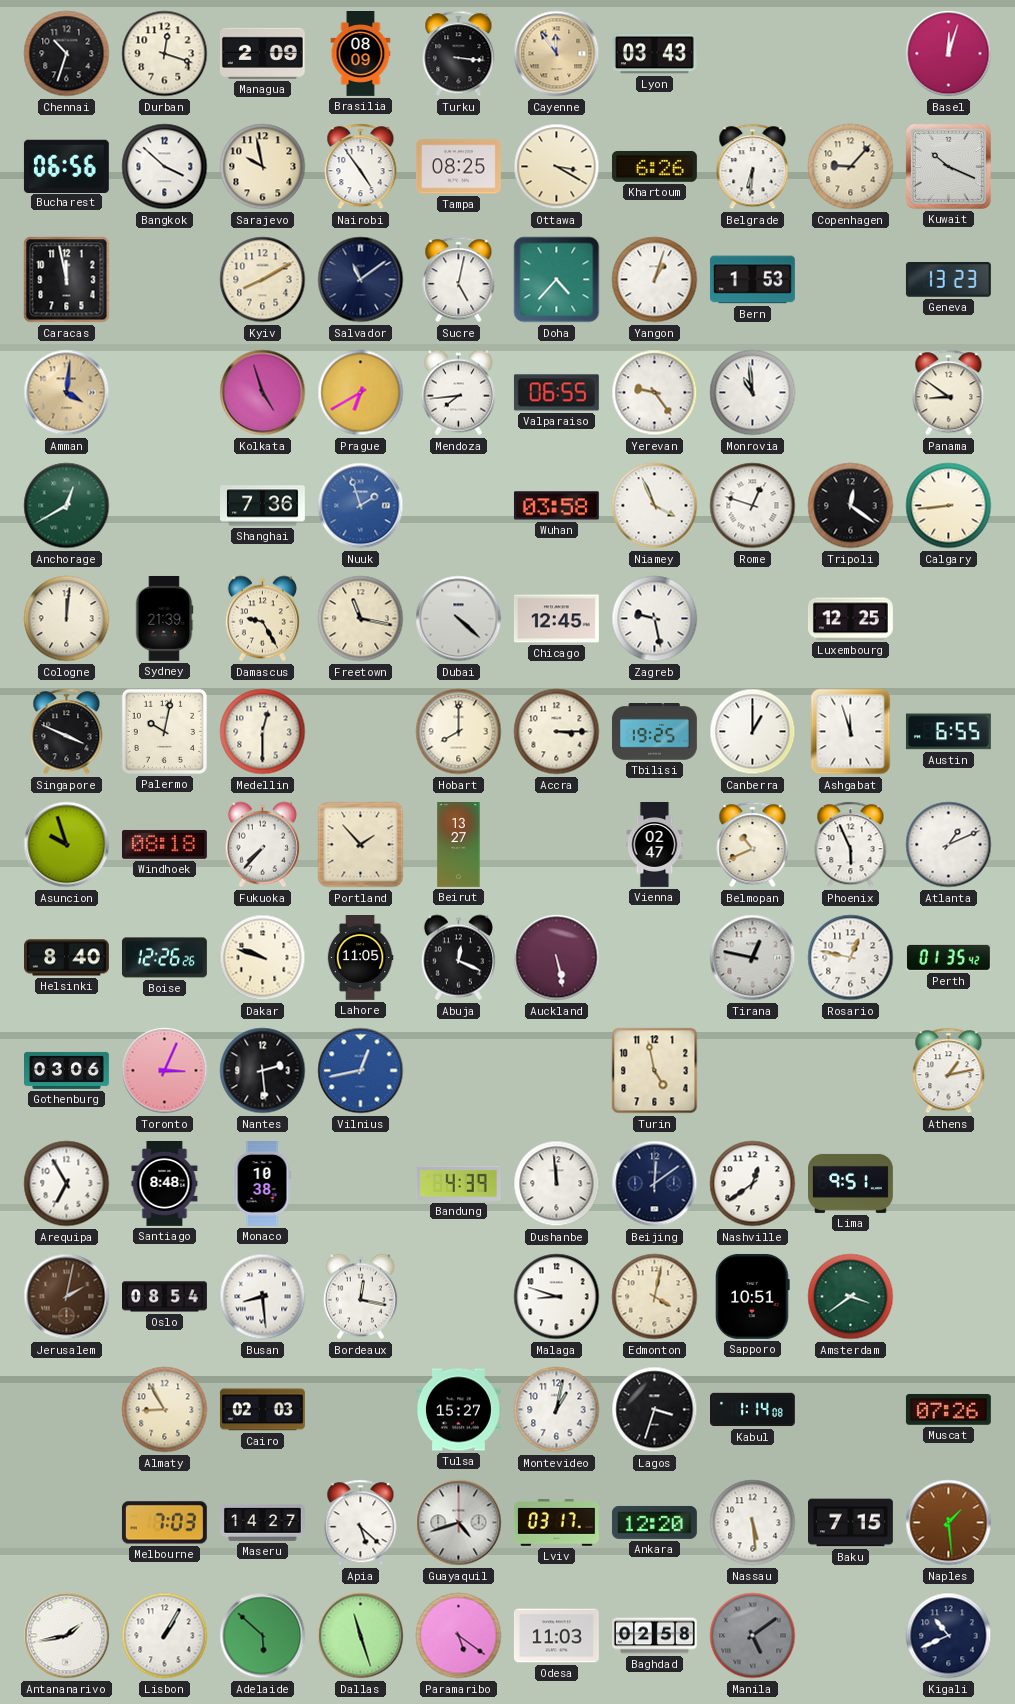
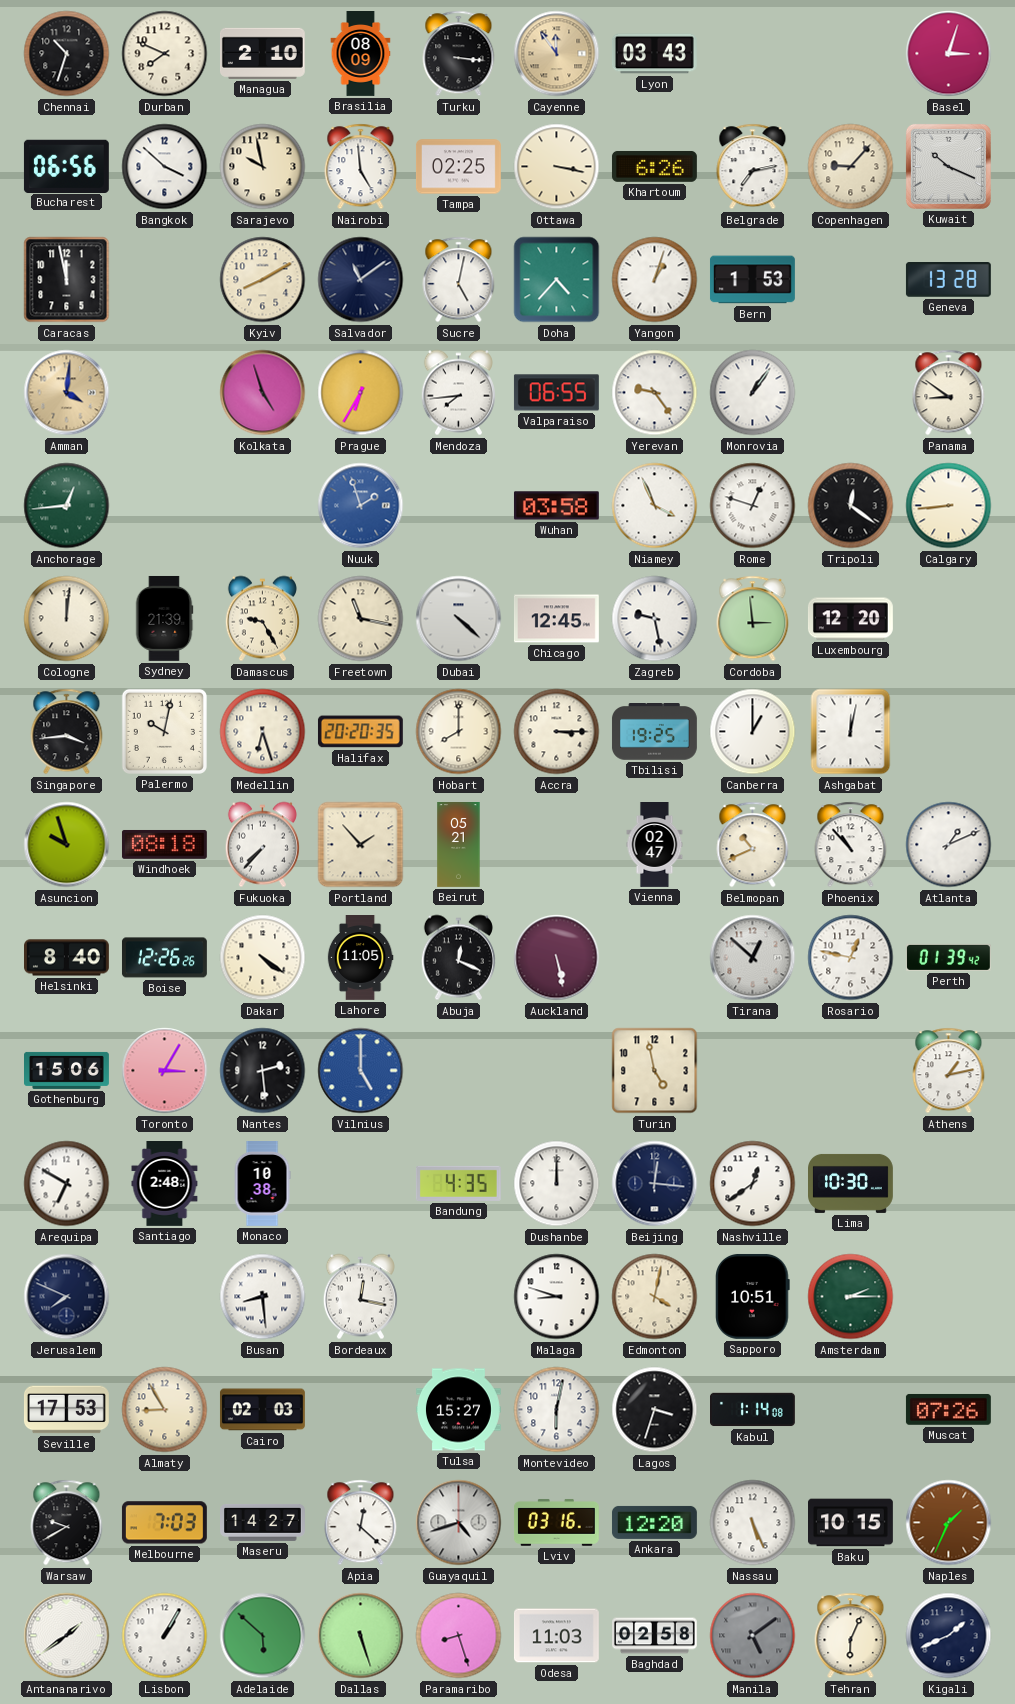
Durban: 12:18 -> 7:49
Managua: 2:09 -> 2:10
Basel: 12:03 -> 3:03
Nairobi: 4:54 -> 4:59
Tampa: 08:25 -> 02:25
Ottawa: 3:20 -> 3:17
Belgrade: 6:31 -> 7:13
Geneva: 13:23 -> 13:28
Prague: 6:40 -> 6:35
Monrovia: 10:59 -> 1:06
Anchorage: 12:40 -> 12:44
Shanghai: 7:36 -> none
Cordoba: none -> 2:59
Luxembourg: 12:25 -> 12:20
Singapore: 3:49 -> 3:44
Medellin: 12:30 -> 6:27
Halifax: none -> 20:20
Ashgabat: 11:57 -> 12:02
Austin: 6:55 -> none
Beirut: 13:27 -> 05:21
Phoenix: 5:56 -> 10:53
Dakar: 9:48 -> 4:21
Tirana: 12:47 -> 12:52
Perth: 01:35 -> 01:39
Gothenburg: 03:06 -> 15:06
Toronto: 3:04 -> 3:05
Vilnius: 12:43 -> 5:00
Arequipa: 6:55 -> 6:50
Santiago: 8:48 -> 2:48
Bandung: 4:39 -> 4:35
Dushanbe: 11:59 -> 12:00
Beijing: 12:09 -> 12:16
Lima: 9:51 -> 10:30
Jerusalem: 2:02 -> 7:49
Jerusalem dial: brown -> navy
Oslo: 08:54 -> none
Amsterdam: 3:39 -> 2:15
Seville: none -> 17:53
Montevideo: 1:02 -> 6:02
Warsaw: none -> 9:40
Apia: 5:22 -> 12:22
Lviv: 03:17 -> 03:16
Nassau: 5:29 -> 5:26
Baku: 7:15 -> 10:15
Naples: 1:29 -> 1:34
Antananarivo: 1:43 -> 1:39
Dallas: 11:27 -> 5:27
Paramaribo: 5:21 -> 8:27
Tehran: none -> 6:04
Kigali: 10:41 -> 1:41
